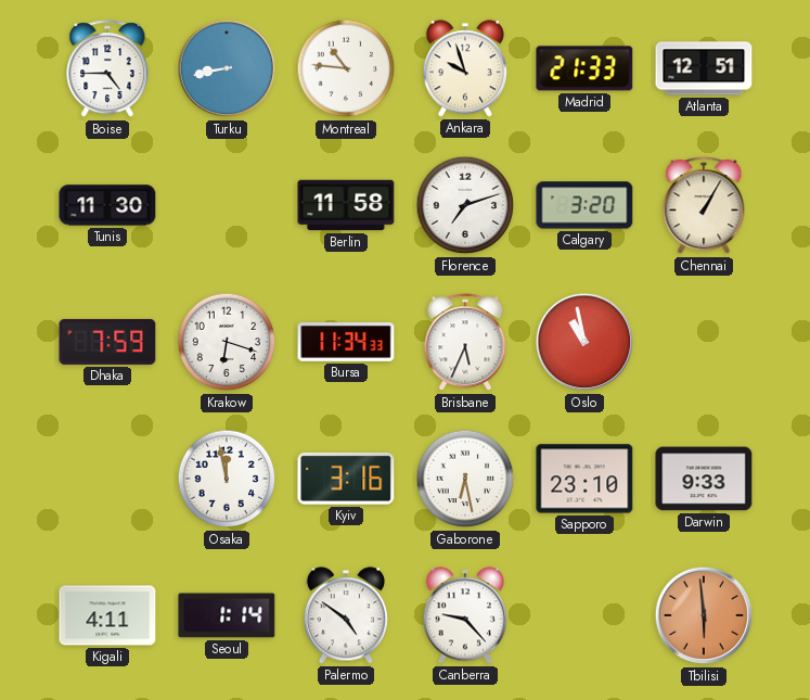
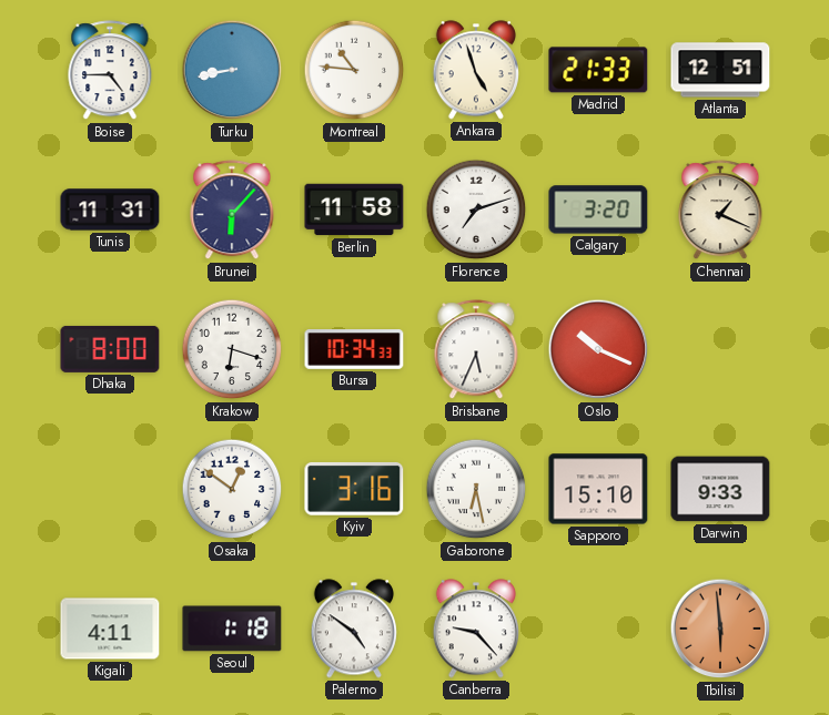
Ankara: 9:57 -> 4:57
Tunis: 11:30 -> 11:31
Brunei: none -> 6:07
Chennai: 1:05 -> 1:19
Dhaka: 7:59 -> 8:00
Bursa: 11:34 -> 10:34
Oslo: 10:58 -> 10:19
Osaka: 11:58 -> 12:51
Sapporo: 23:10 -> 15:10
Seoul: 1:14 -> 1:18
